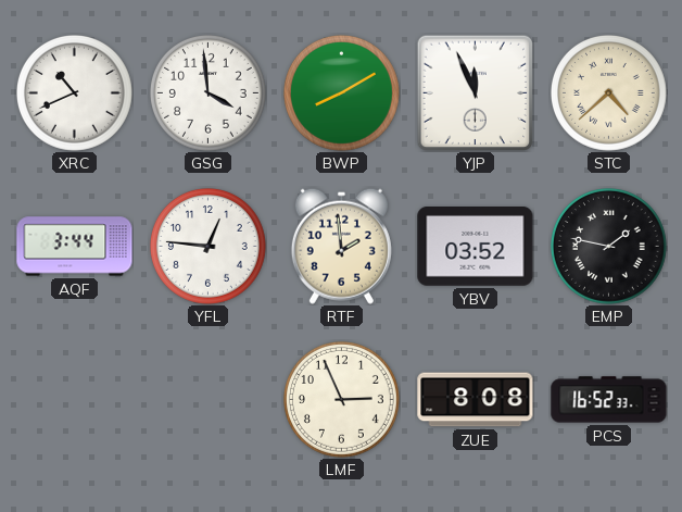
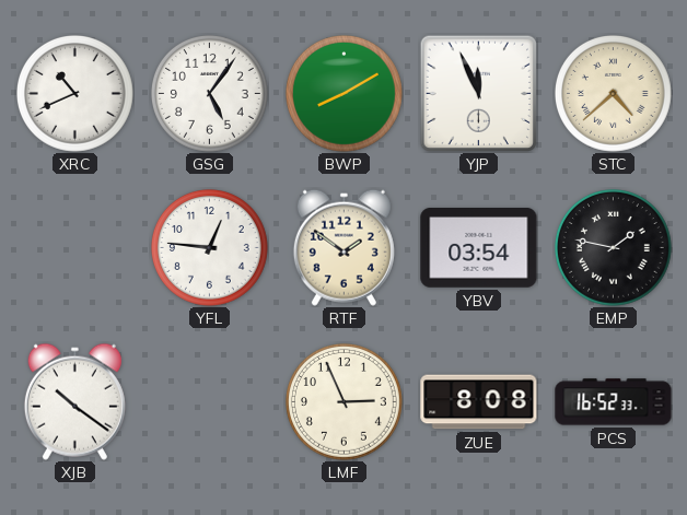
GSG: 3:59 -> 5:06
AQF: 3:44 -> none
RTF: 1:59 -> 1:51
YBV: 03:52 -> 03:54
XJB: none -> 10:21
